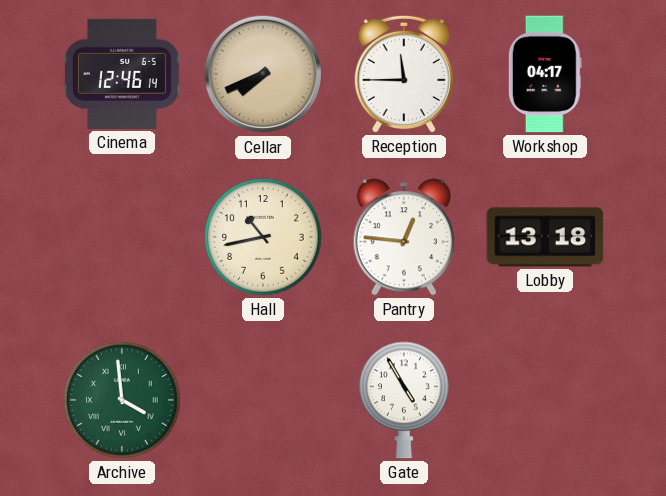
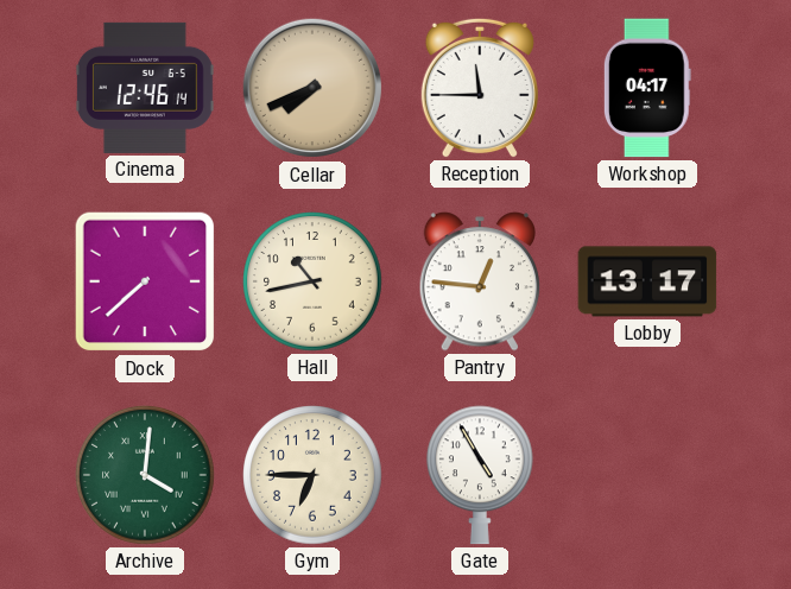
Dock: none -> 7:38
Lobby: 13:18 -> 13:17
Archive: 3:59 -> 4:01
Gym: none -> 6:45
